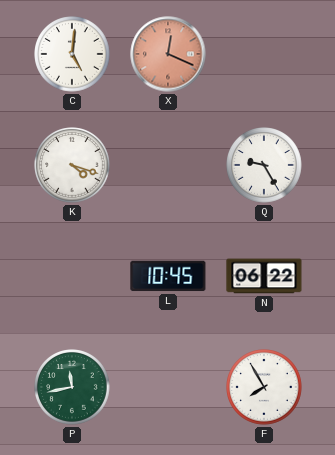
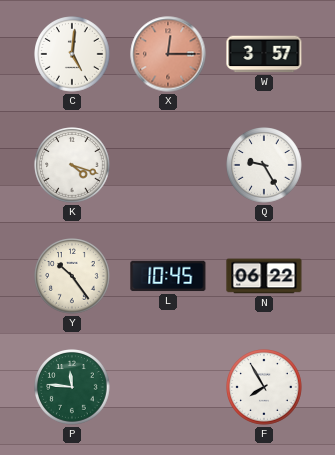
X: 12:19 -> 12:15
W: none -> 3:57
Y: none -> 10:24
P: 11:43 -> 11:46
